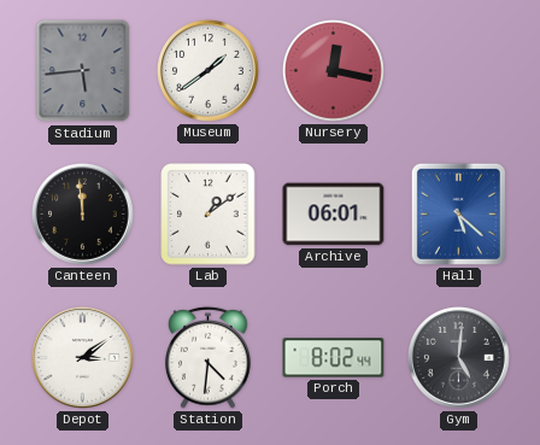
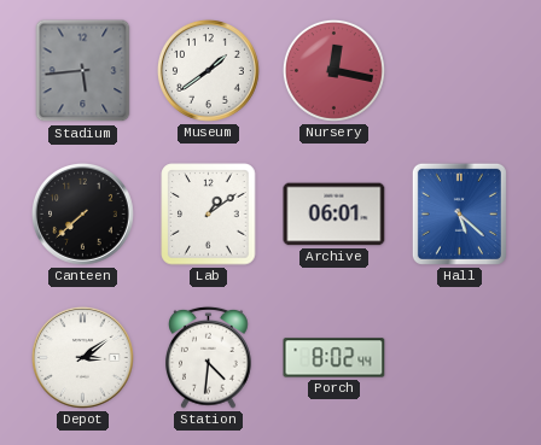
Canteen: 11:59 -> 7:38
Gym: 5:01 -> none
